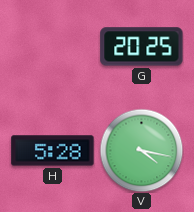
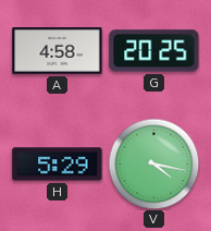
A: none -> 4:58
H: 5:28 -> 5:29
